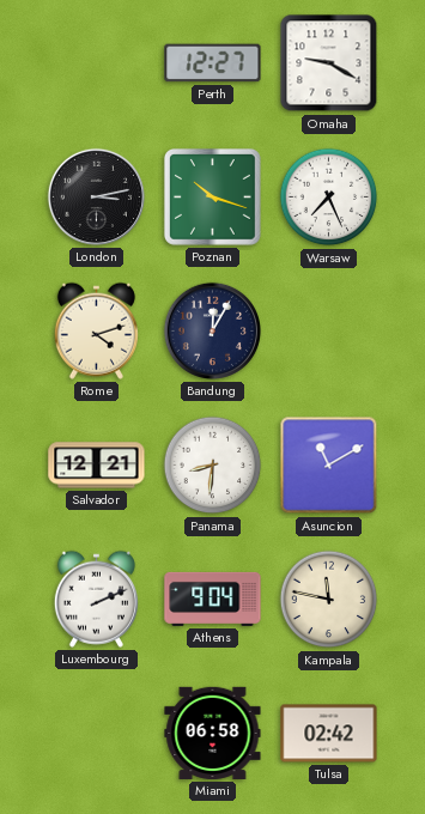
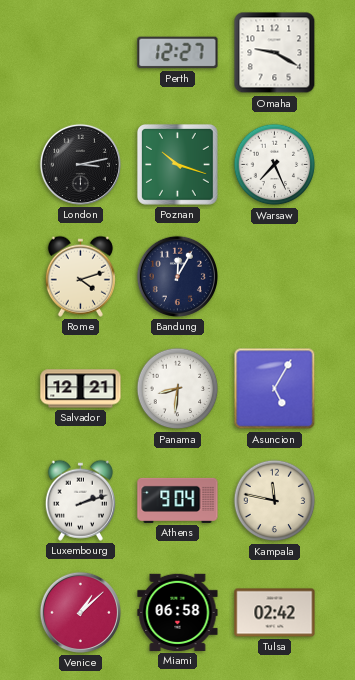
Asuncion: 11:10 -> 5:05
Luxembourg: 2:11 -> 2:12
Venice: none -> 1:08
